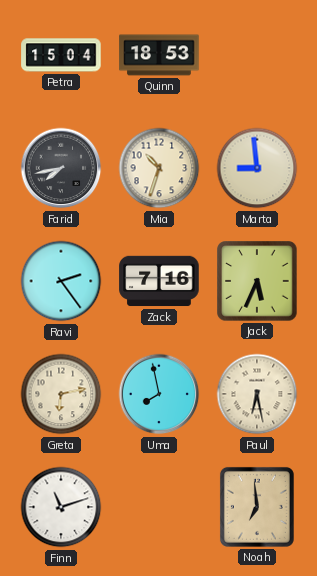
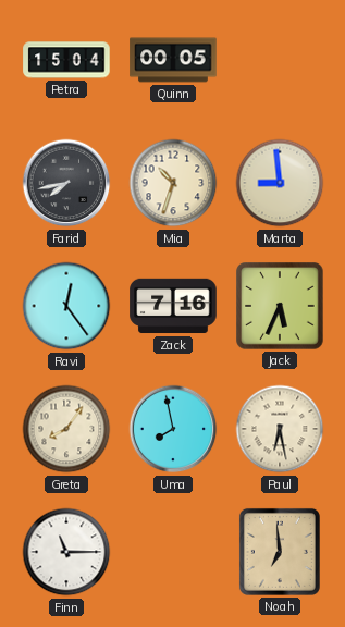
Quinn: 18:53 -> 00:05
Ravi: 2:24 -> 12:24
Greta: 6:13 -> 8:06
Finn: 11:12 -> 11:15
